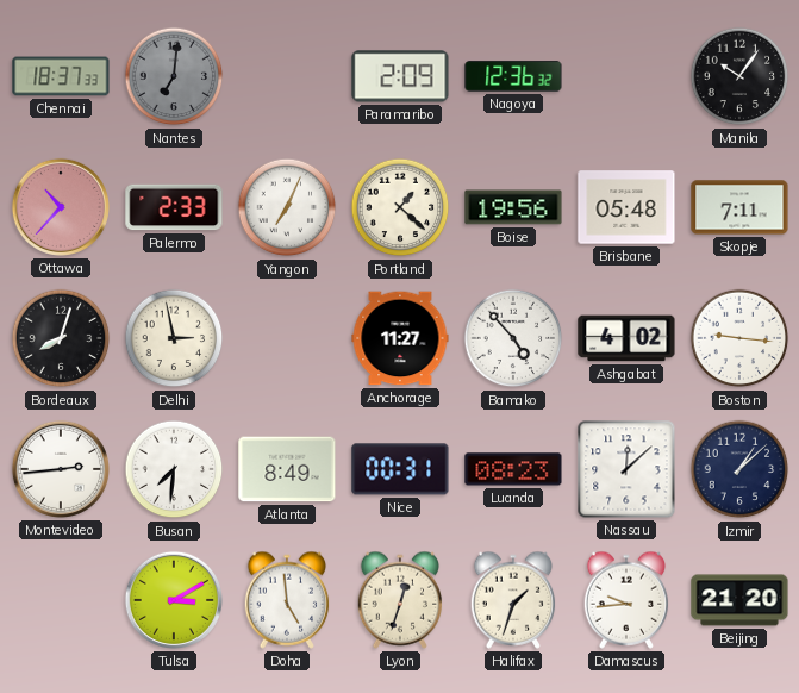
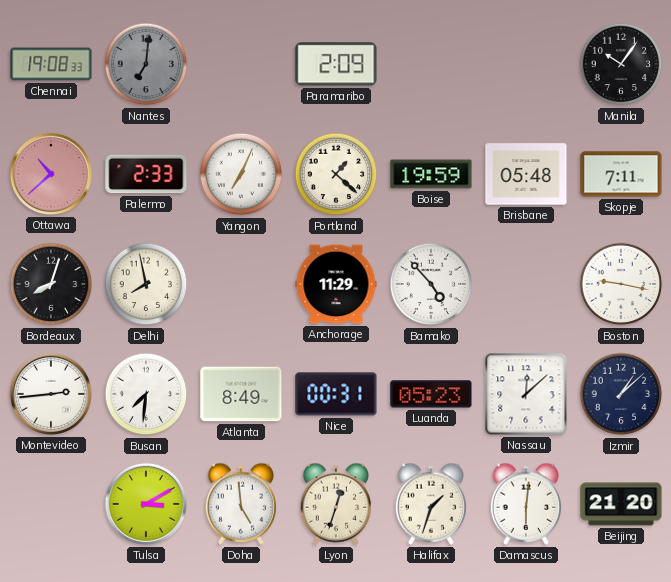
Chennai: 18:37 -> 19:08
Nagoya: 12:36 -> none
Ottawa: 10:37 -> 10:38
Boise: 19:56 -> 19:59
Delhi: 2:58 -> 7:58
Anchorage: 11:27 -> 11:29
Ashgabat: 4:02 -> none
Boston: 9:16 -> 9:17
Luanda: 08:23 -> 05:23
Damascus: 9:44 -> 6:01
